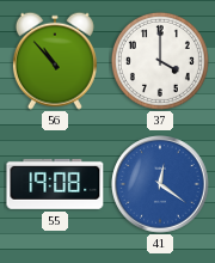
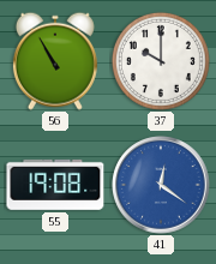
56: 10:53 -> 10:55
37: 4:00 -> 10:00
